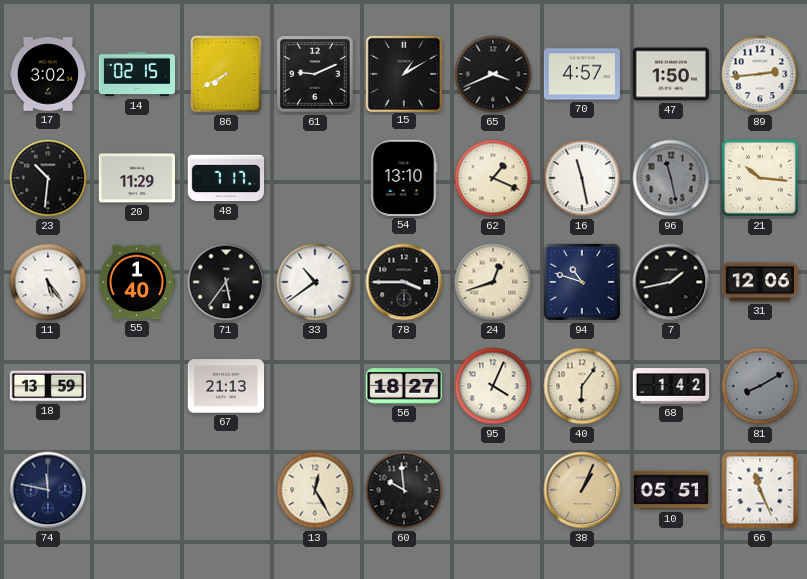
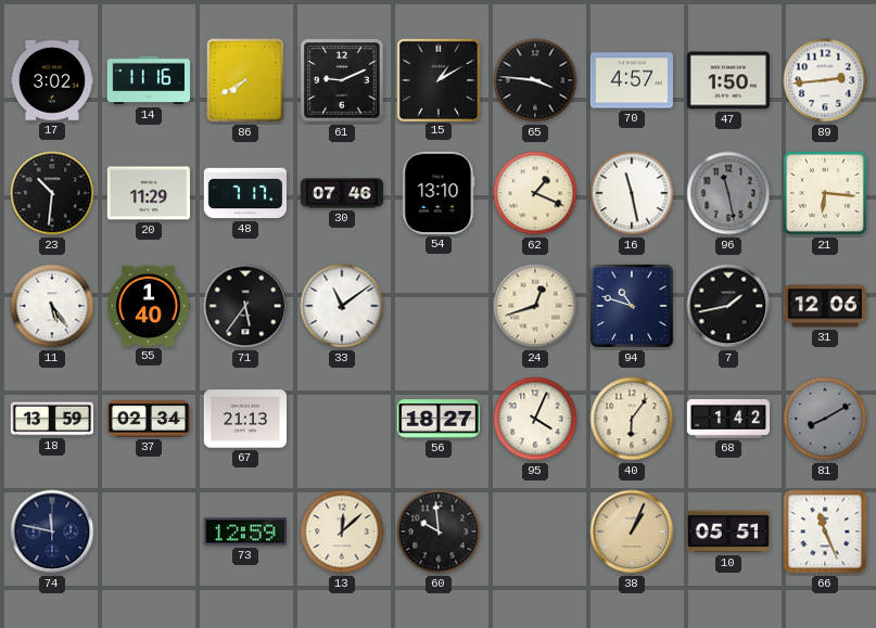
14: 02:15 -> 11:16
65: 3:41 -> 3:46
30: none -> 07:46
21: 10:16 -> 6:16
33: 10:39 -> 11:09
78: 3:45 -> none
37: none -> 02:34
73: none -> 12:59
13: 12:25 -> 12:08
